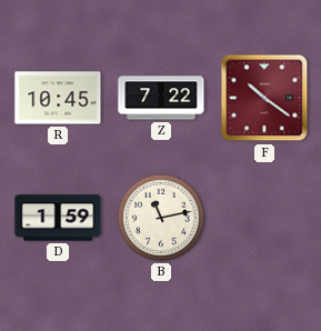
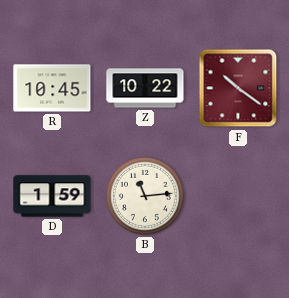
Z: 7:22 -> 10:22
B: 11:13 -> 11:14
